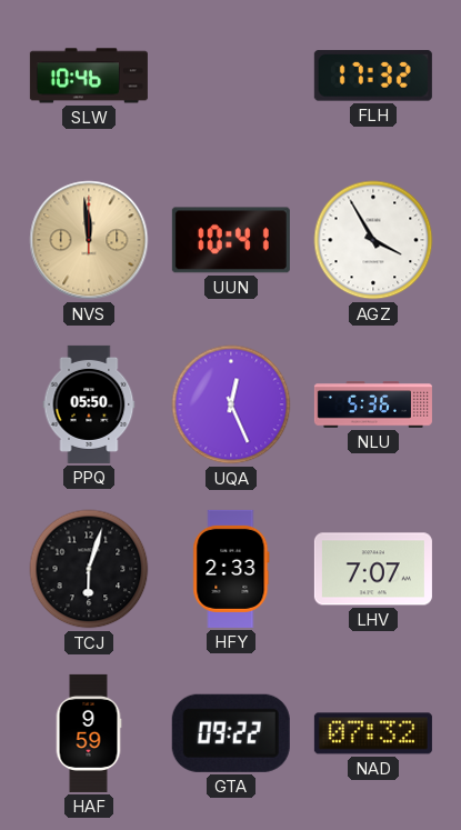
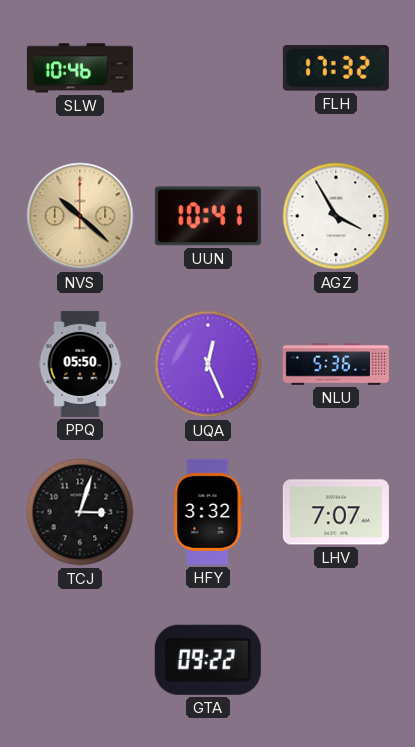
NVS: 11:59 -> 10:22
TCJ: 6:03 -> 3:03
HFY: 2:33 -> 3:32
HAF: 9:59 -> none
NAD: 07:32 -> none
